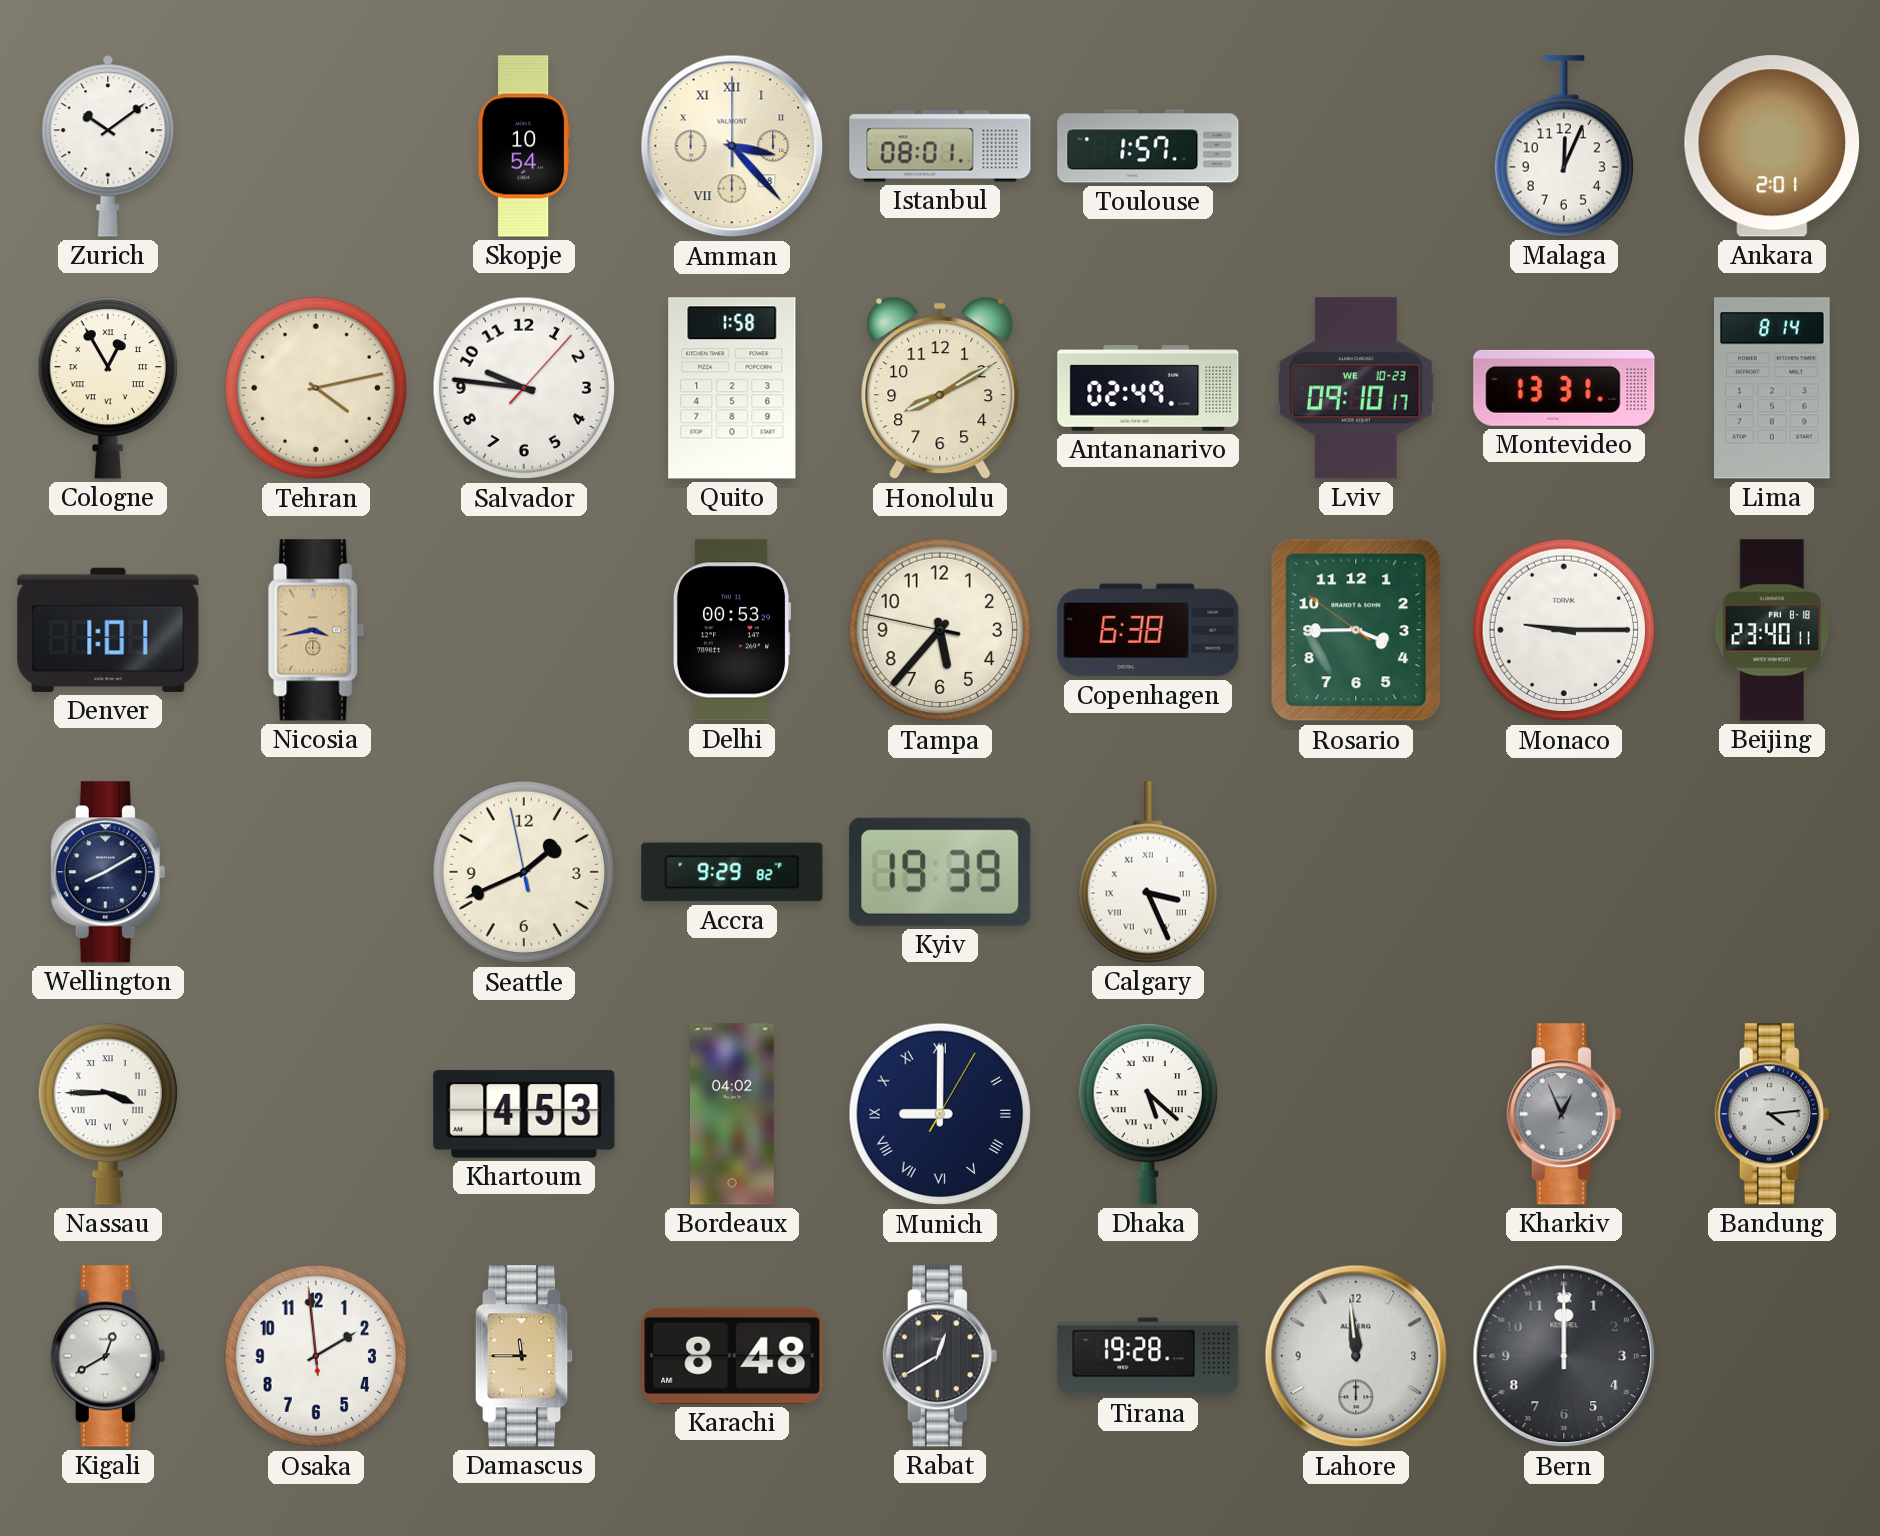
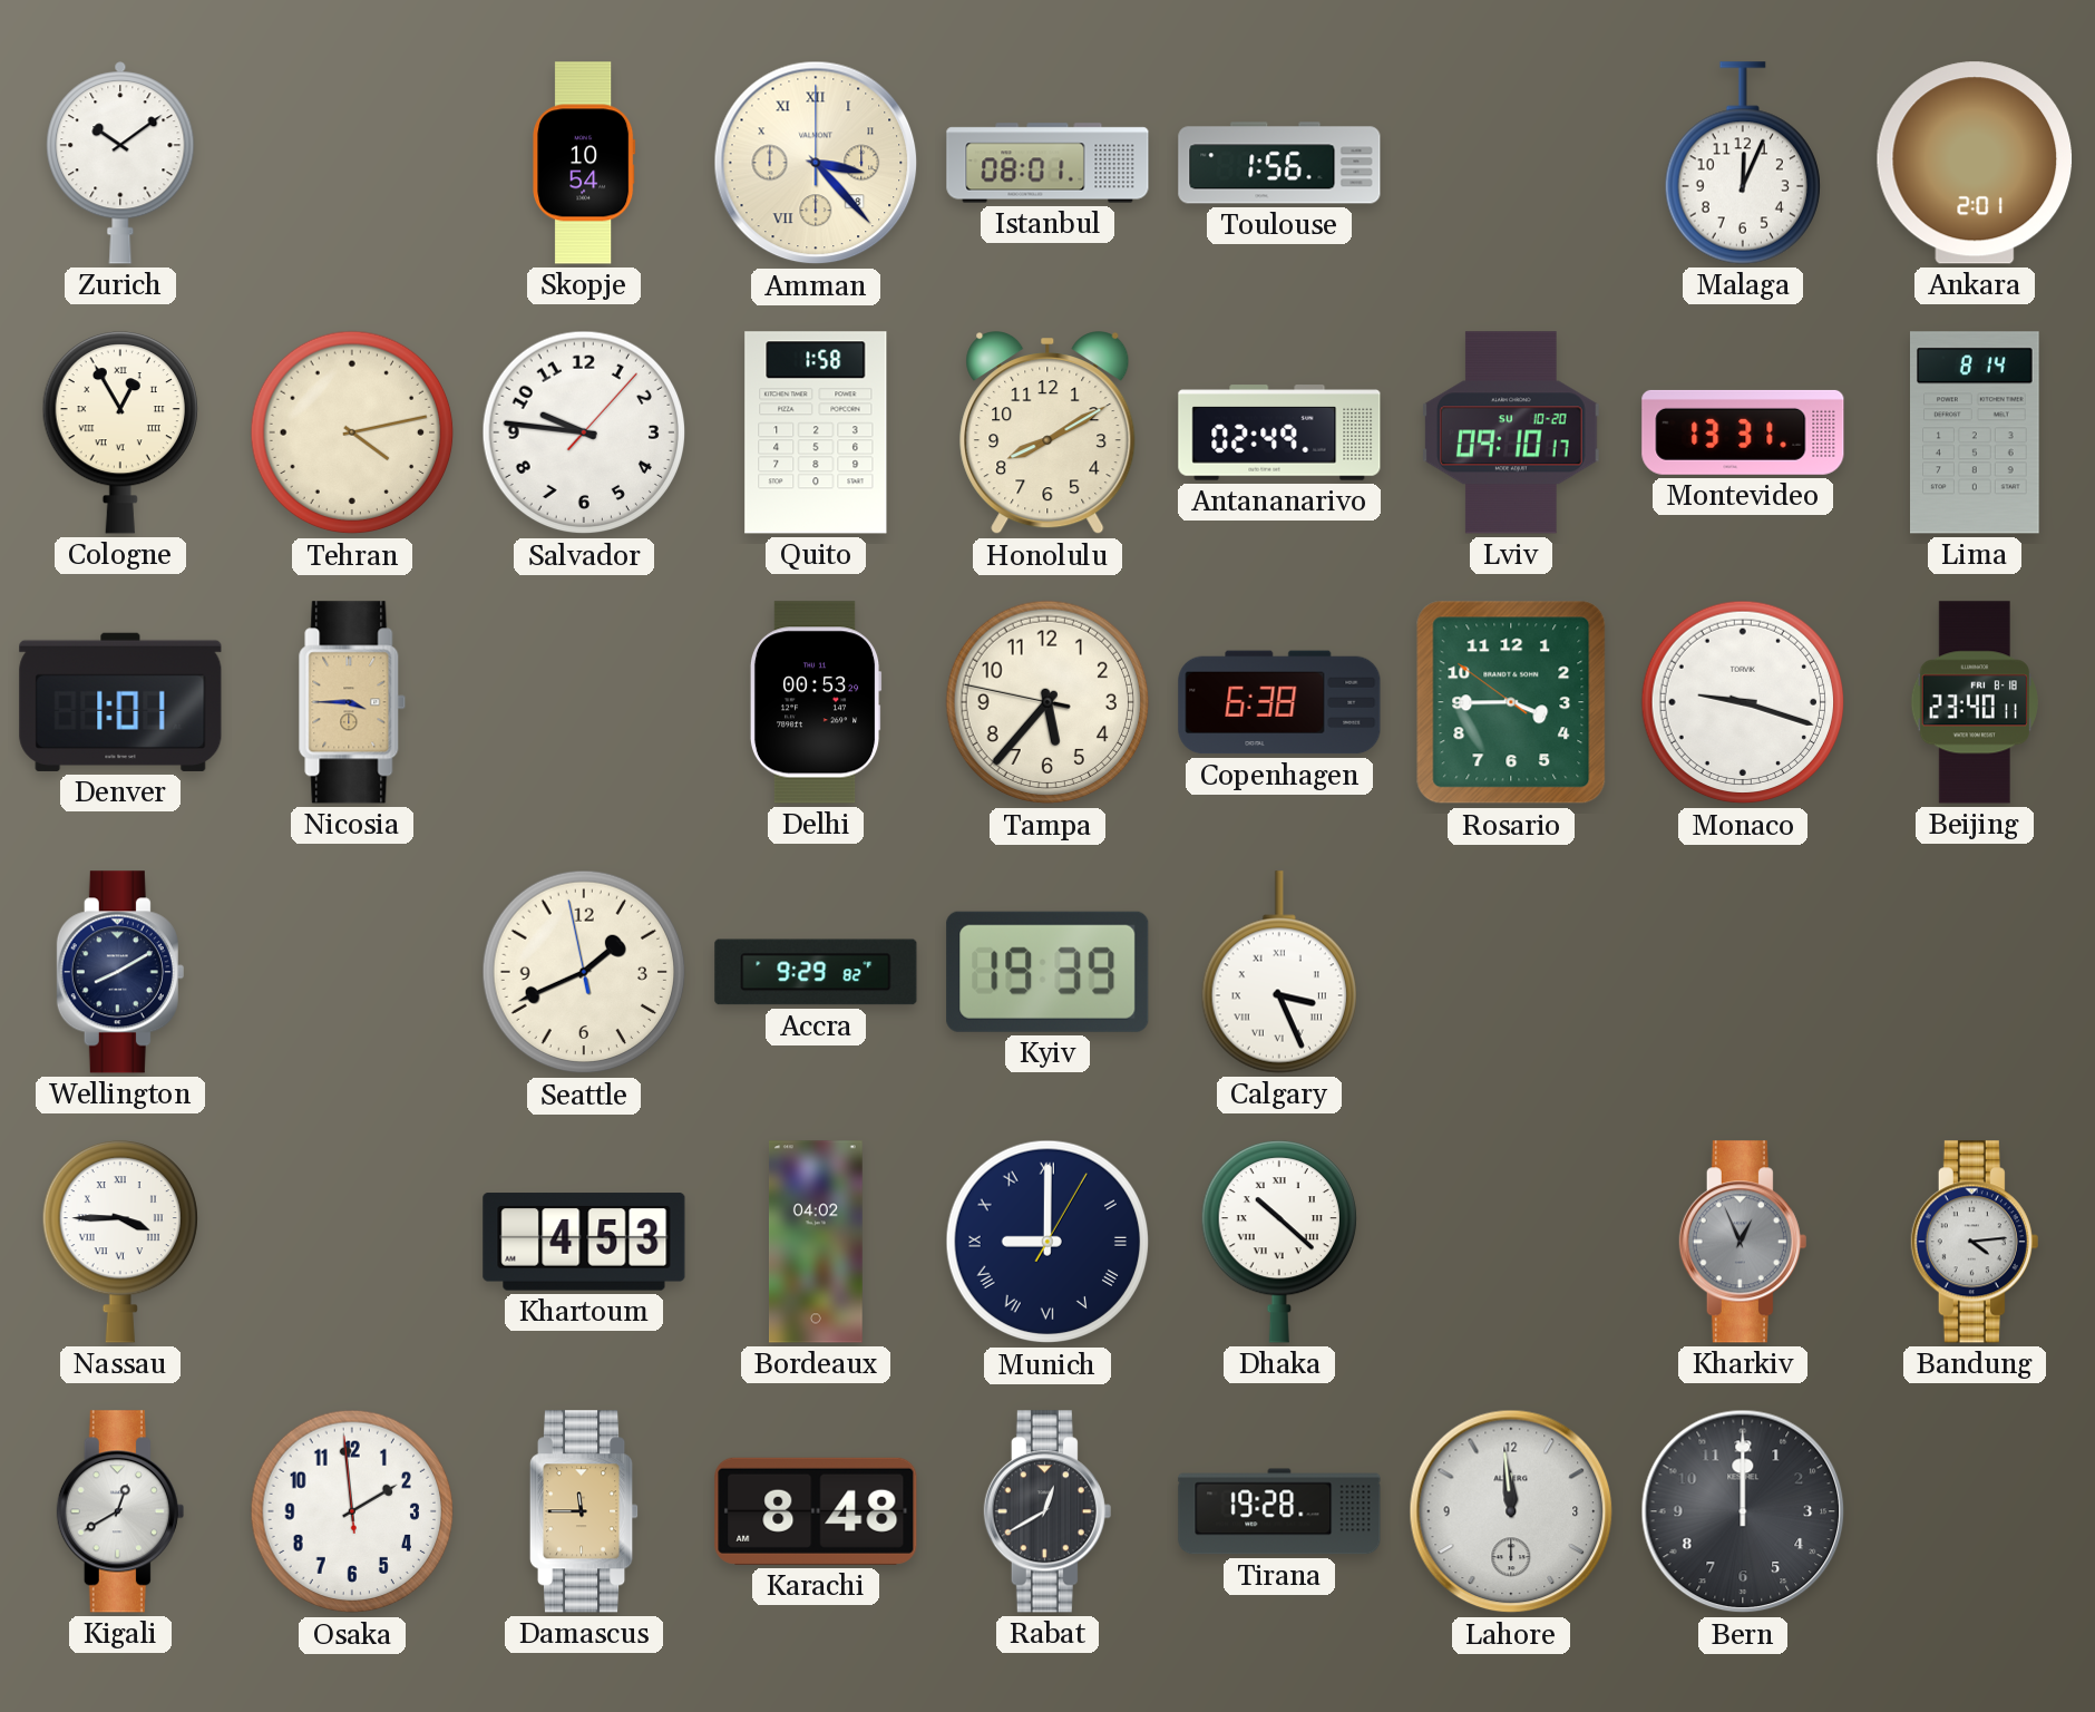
Toulouse: 1:57 -> 1:56
Lviv date: WE 10-23 -> SU 10-20
Nicosia: 3:43 -> 3:45
Monaco: 9:15 -> 9:18
Dhaka: 5:22 -> 10:22
